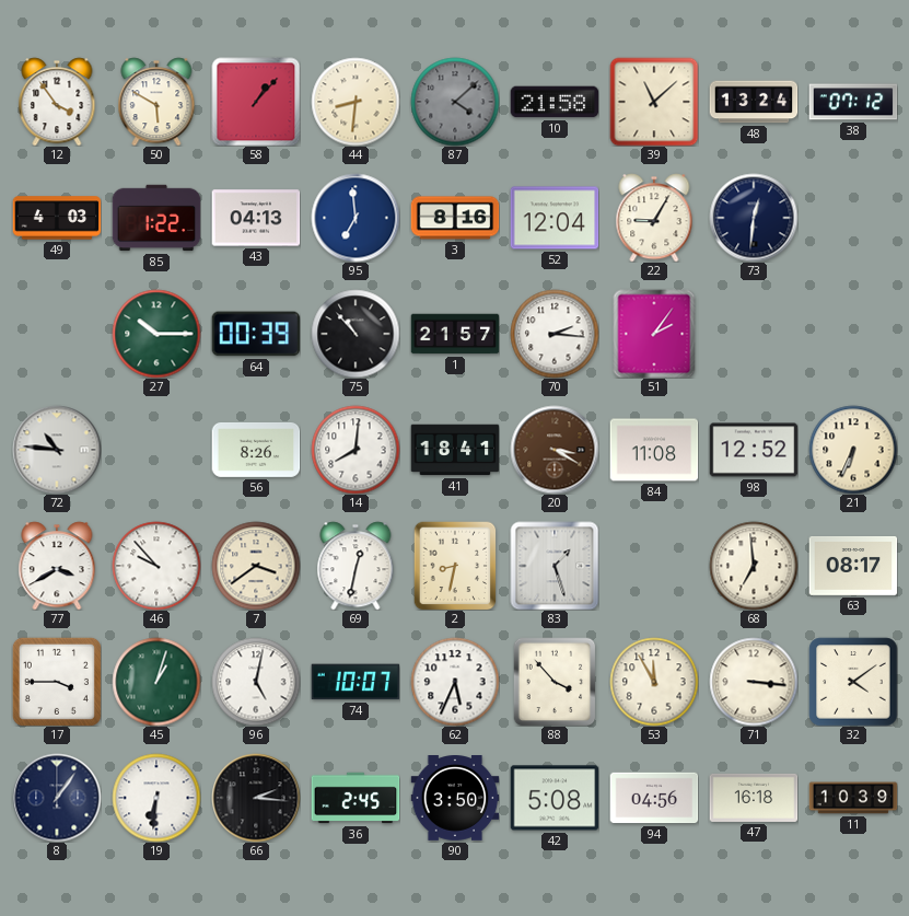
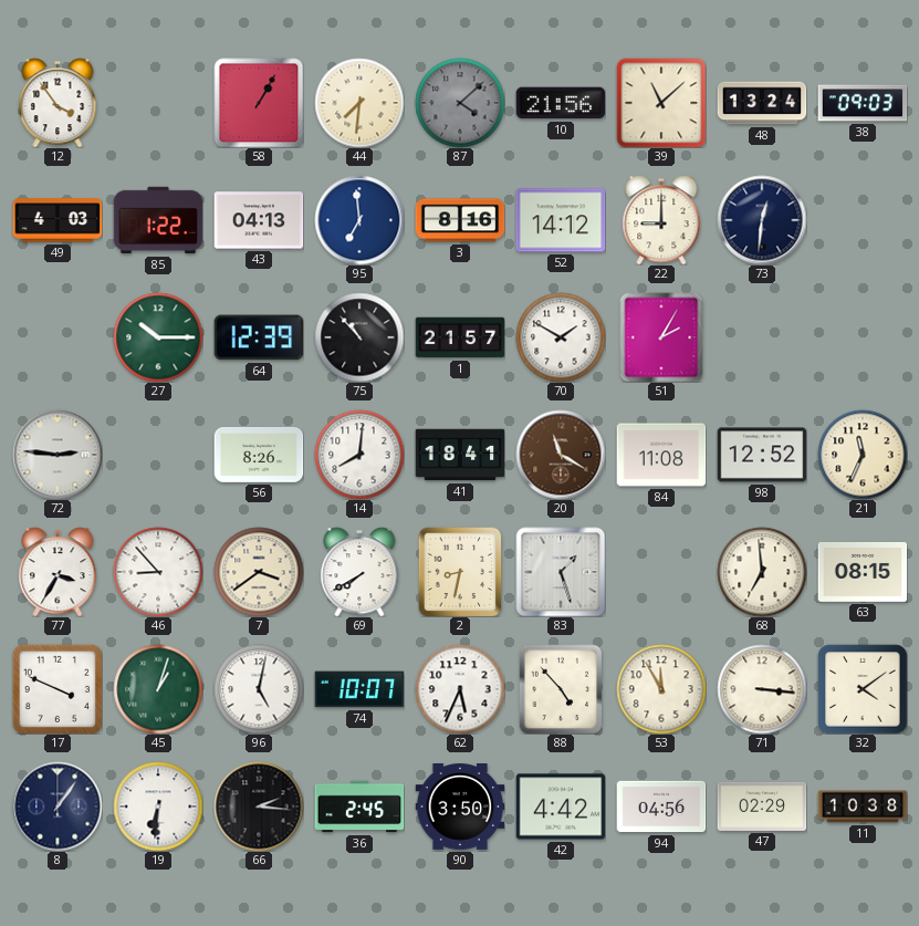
50: 5:50 -> none
58: 1:07 -> 1:05
44: 8:31 -> 7:31
10: 21:58 -> 21:56
38: 07:12 -> 09:03
52: 12:04 -> 14:12
22: 9:05 -> 9:00
64: 00:39 -> 12:39
70: 2:16 -> 1:50
51: 2:06 -> 2:05
72: 10:46 -> 2:46
20: 3:20 -> 11:20
21: 6:34 -> 11:34
77: 3:40 -> 3:35
46: 9:53 -> 8:53
69: 12:32 -> 7:40
63: 08:17 -> 08:15
17: 3:45 -> 3:49
88: 3:53 -> 4:53
42: 5:08 -> 4:42
47: 16:18 -> 02:29
11: 10:39 -> 10:38
